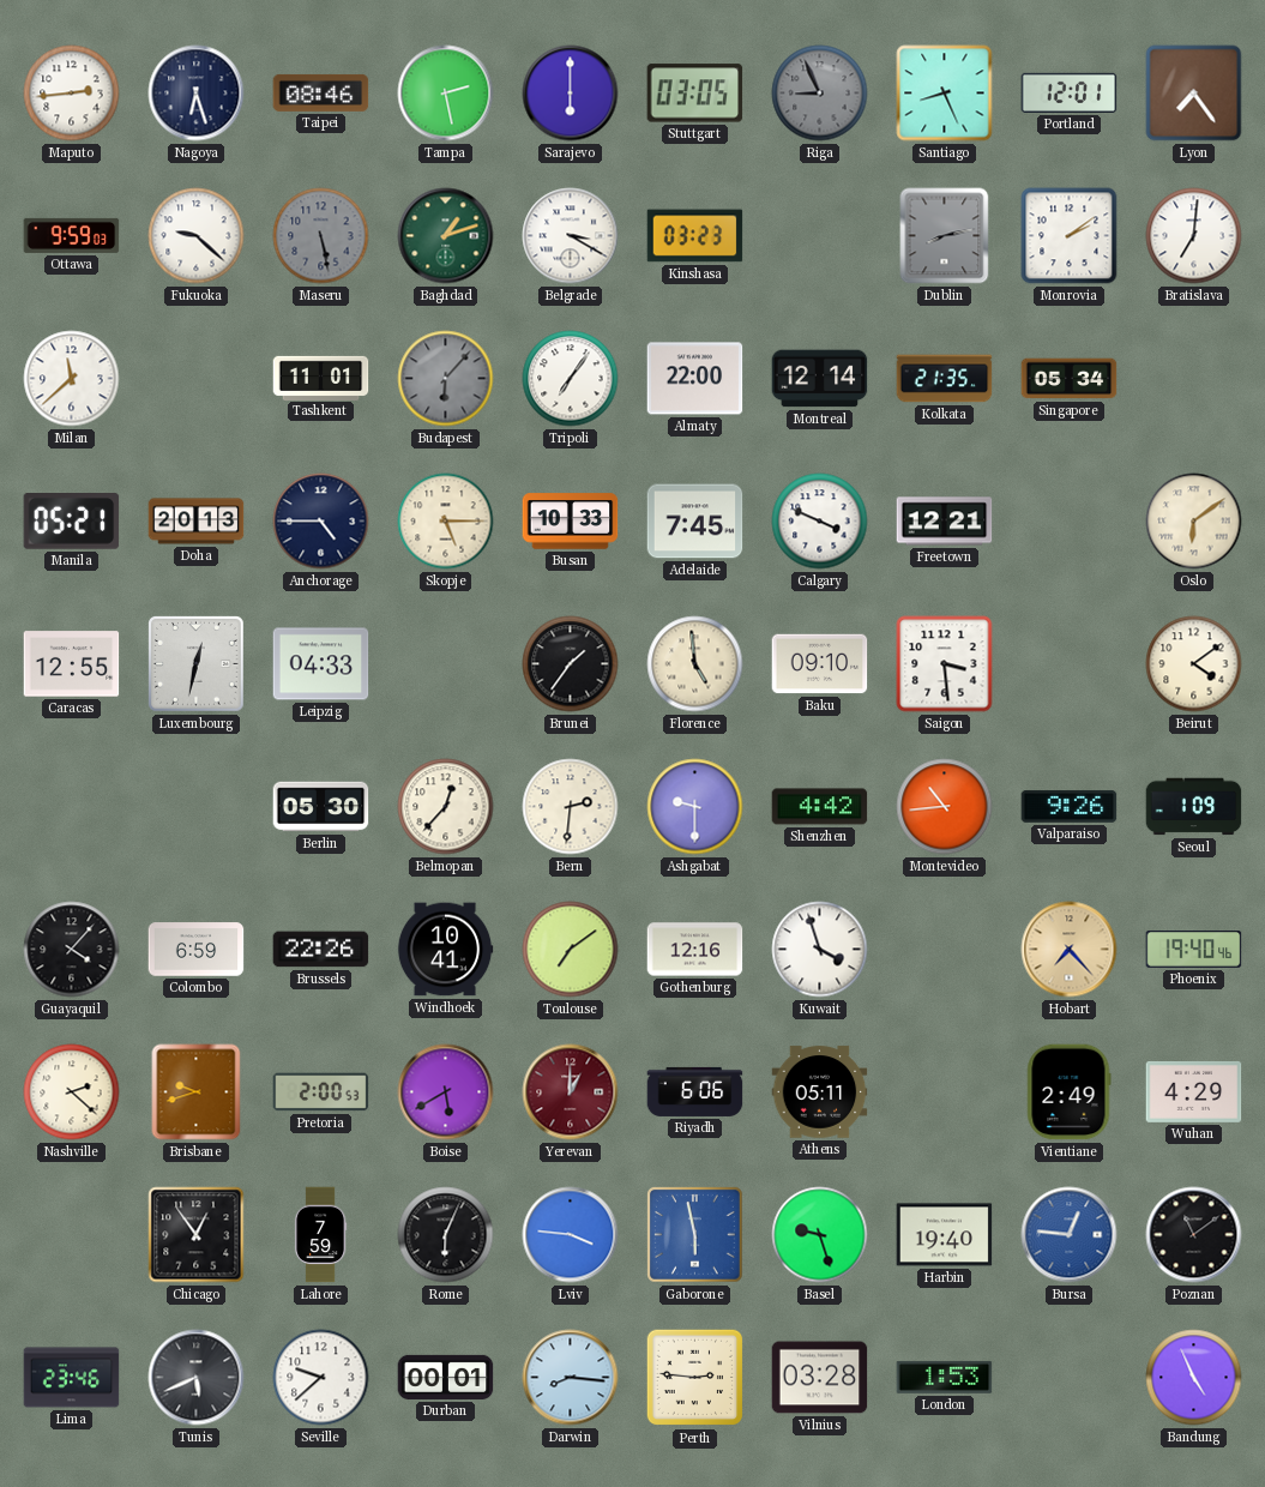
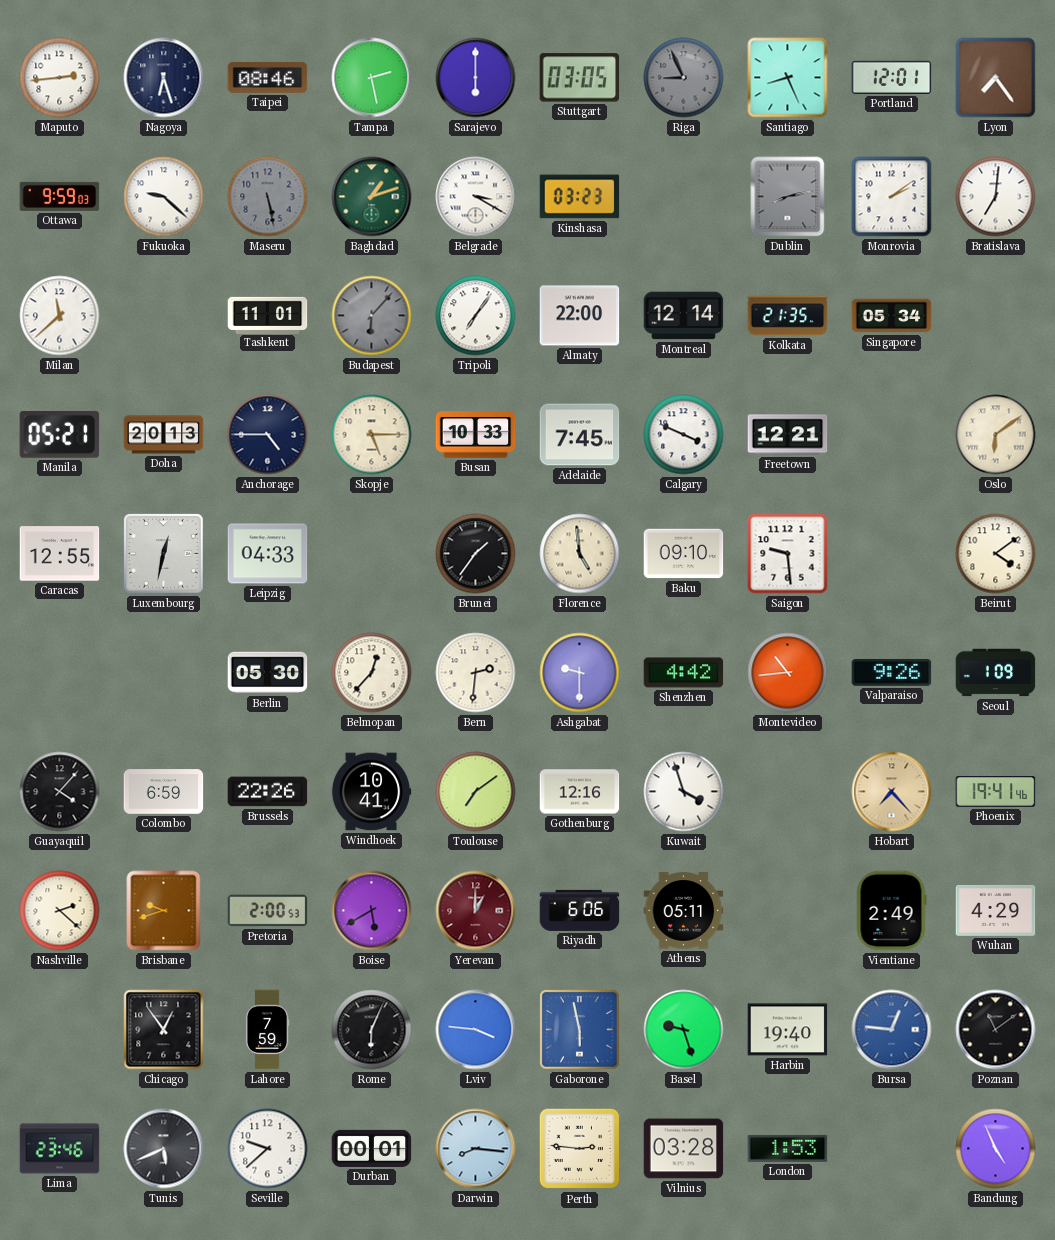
Saigon: 3:29 -> 9:29
Phoenix: 19:40 -> 19:41
